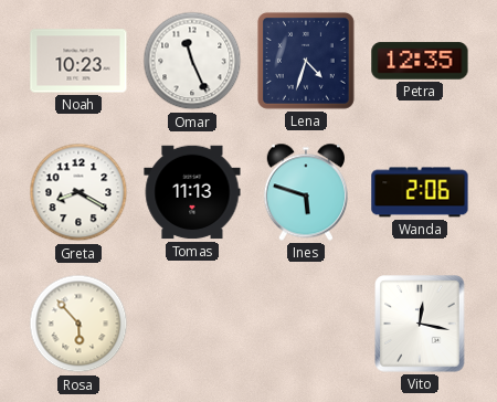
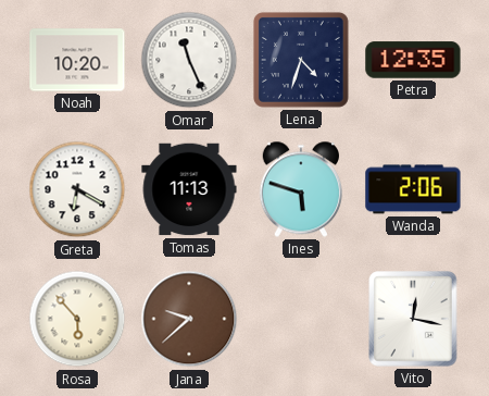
Noah: 10:23 -> 10:20
Greta: 8:20 -> 6:20
Jana: none -> 9:38
